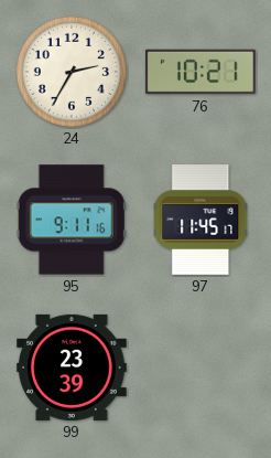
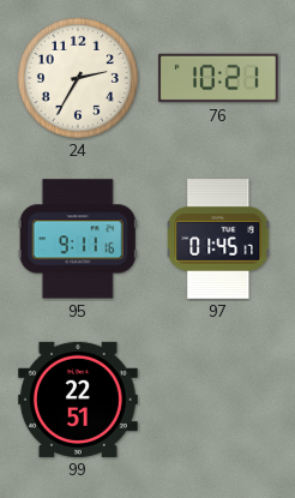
97: 11:45 -> 01:45
99: 23:39 -> 22:51
